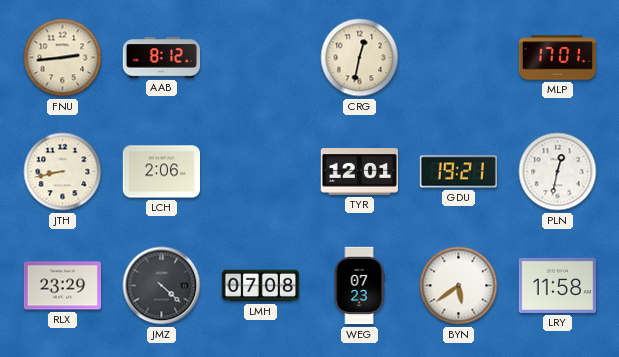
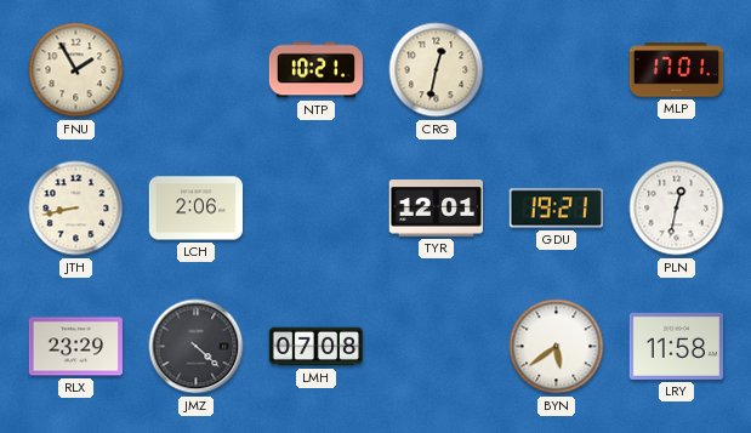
FNU: 2:44 -> 1:55
AAB: 8:12 -> none
NTP: none -> 10:21
WEG: 07:23 -> none
